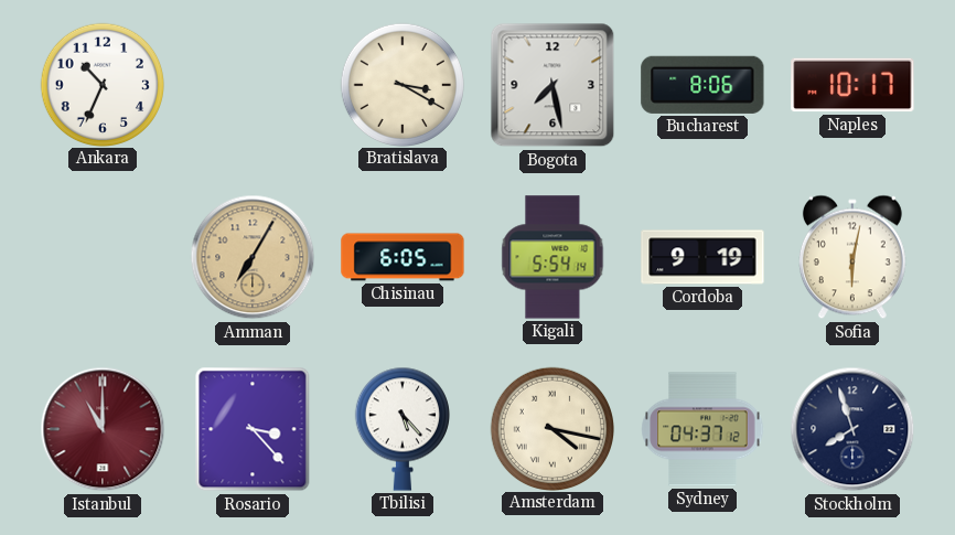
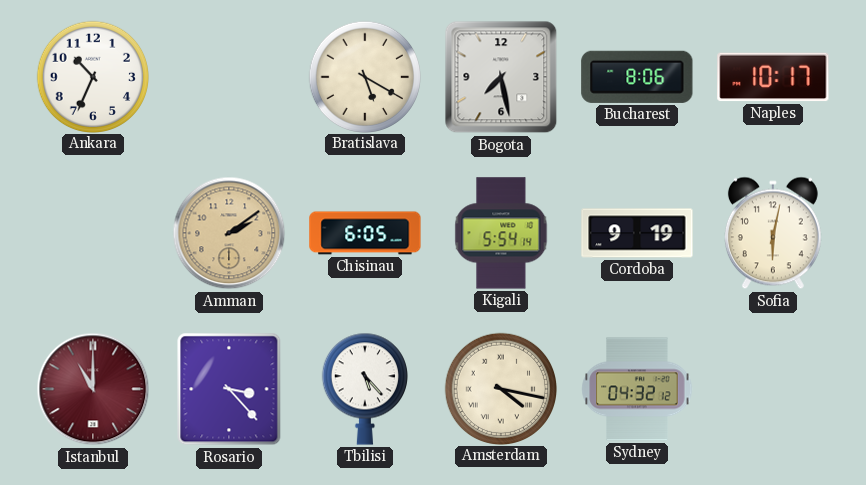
Bratislava: 3:20 -> 5:20
Amman: 7:05 -> 2:09
Sydney: 04:37 -> 04:32
Stockholm: 7:57 -> none
